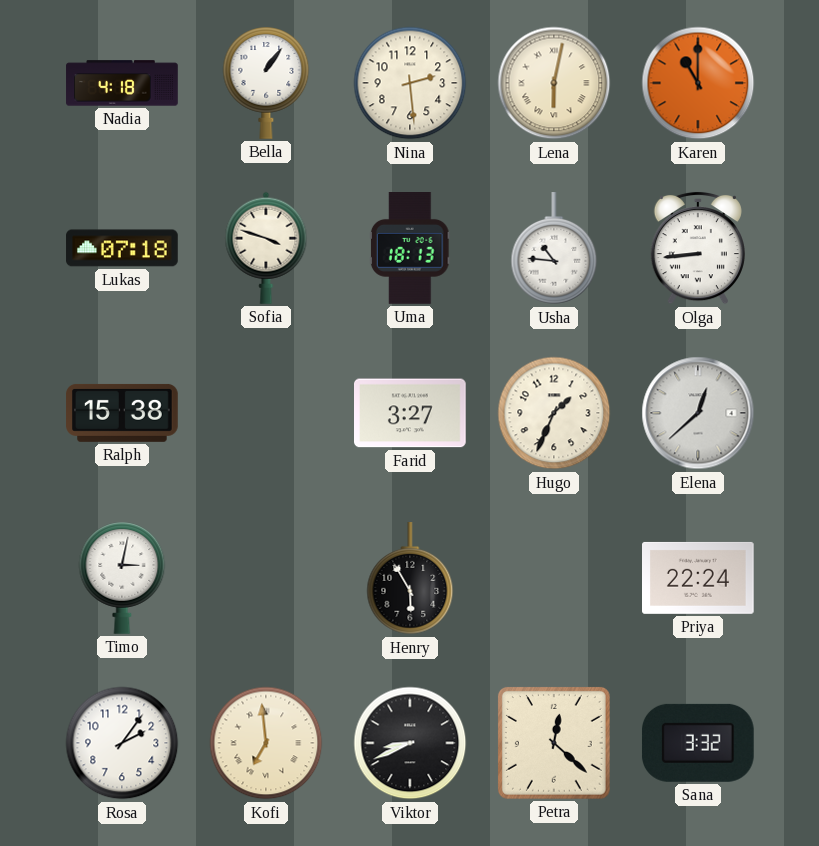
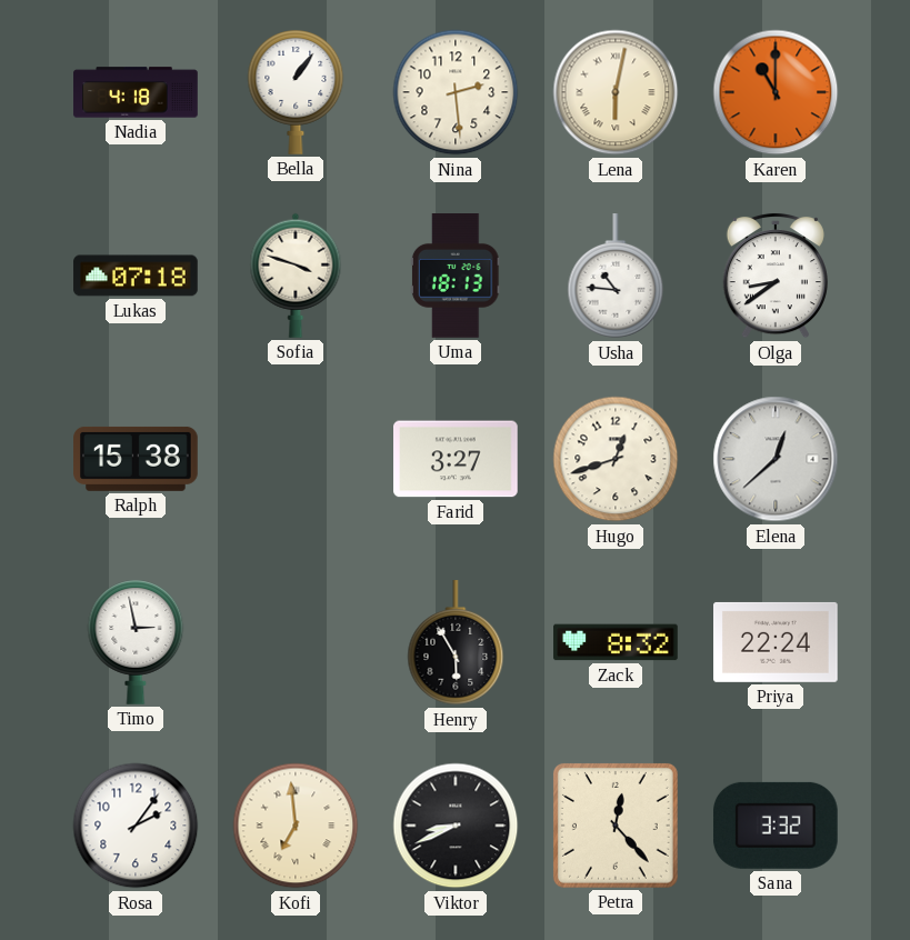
Olga: 8:44 -> 8:39
Hugo: 1:34 -> 12:42
Timo: 3:02 -> 2:58
Zack: none -> 8:32
Petra: 12:22 -> 12:23
